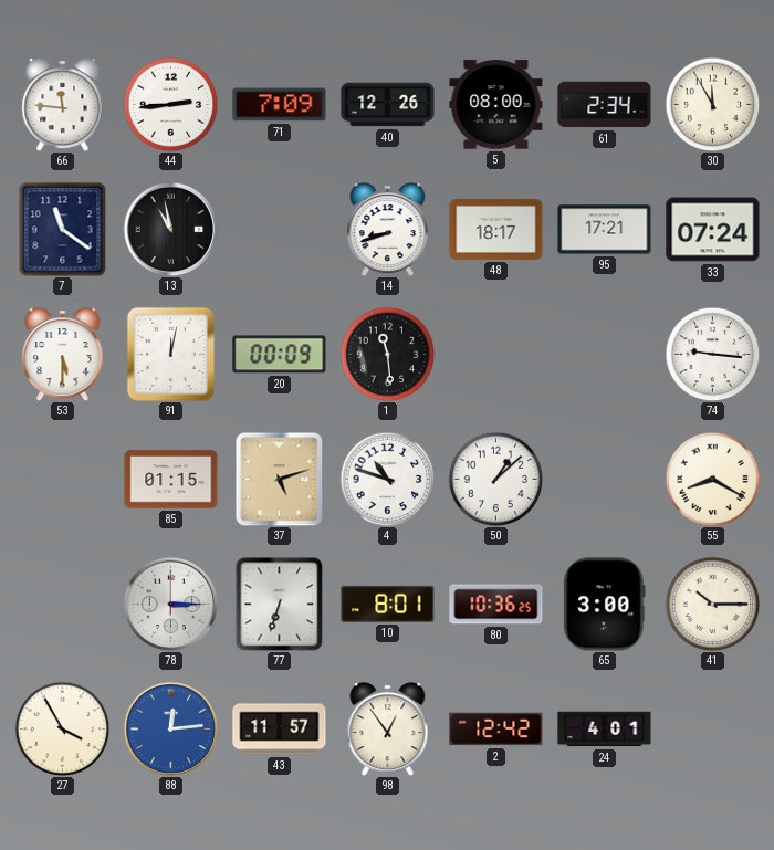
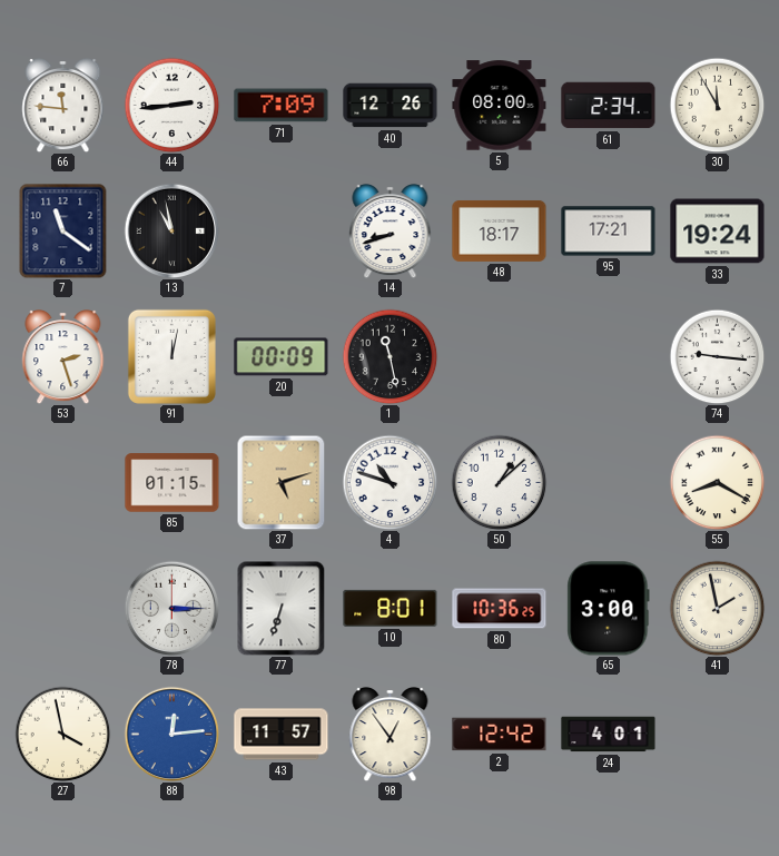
33: 07:24 -> 19:24
53: 5:30 -> 2:27
1: 11:29 -> 11:28
41: 10:15 -> 1:58
27: 3:55 -> 3:58
